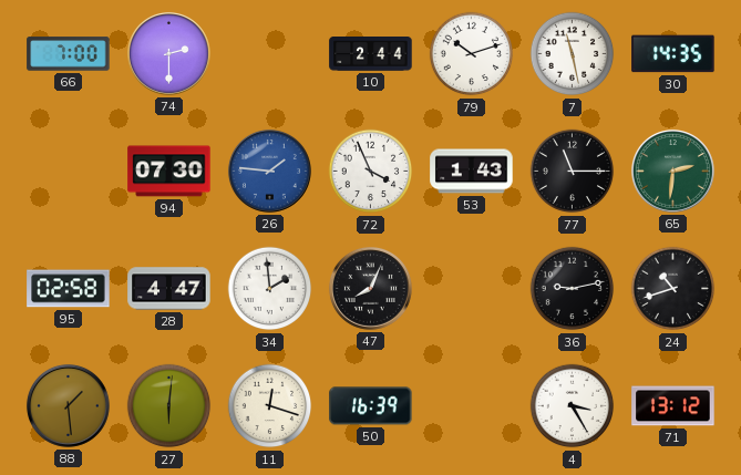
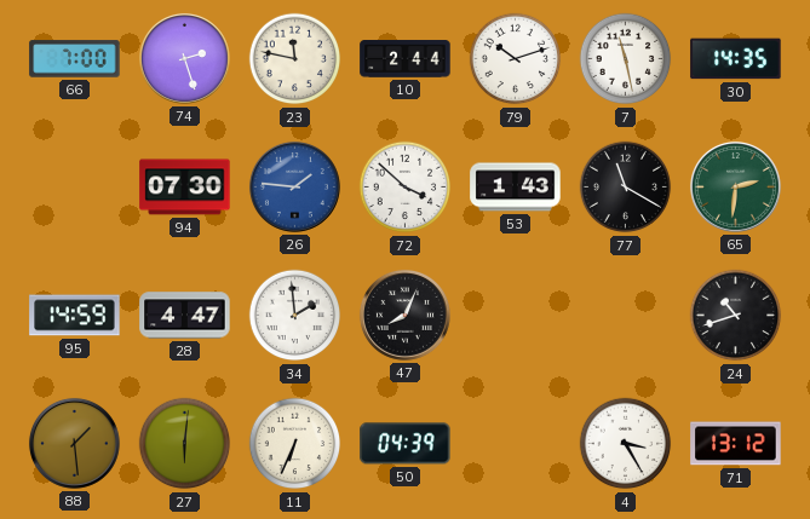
74: 2:30 -> 2:27
23: none -> 11:47
72: 3:56 -> 3:52
77: 11:15 -> 11:20
95: 02:58 -> 14:59
36: 9:13 -> none
11: 12:18 -> 6:34
50: 16:39 -> 04:39
